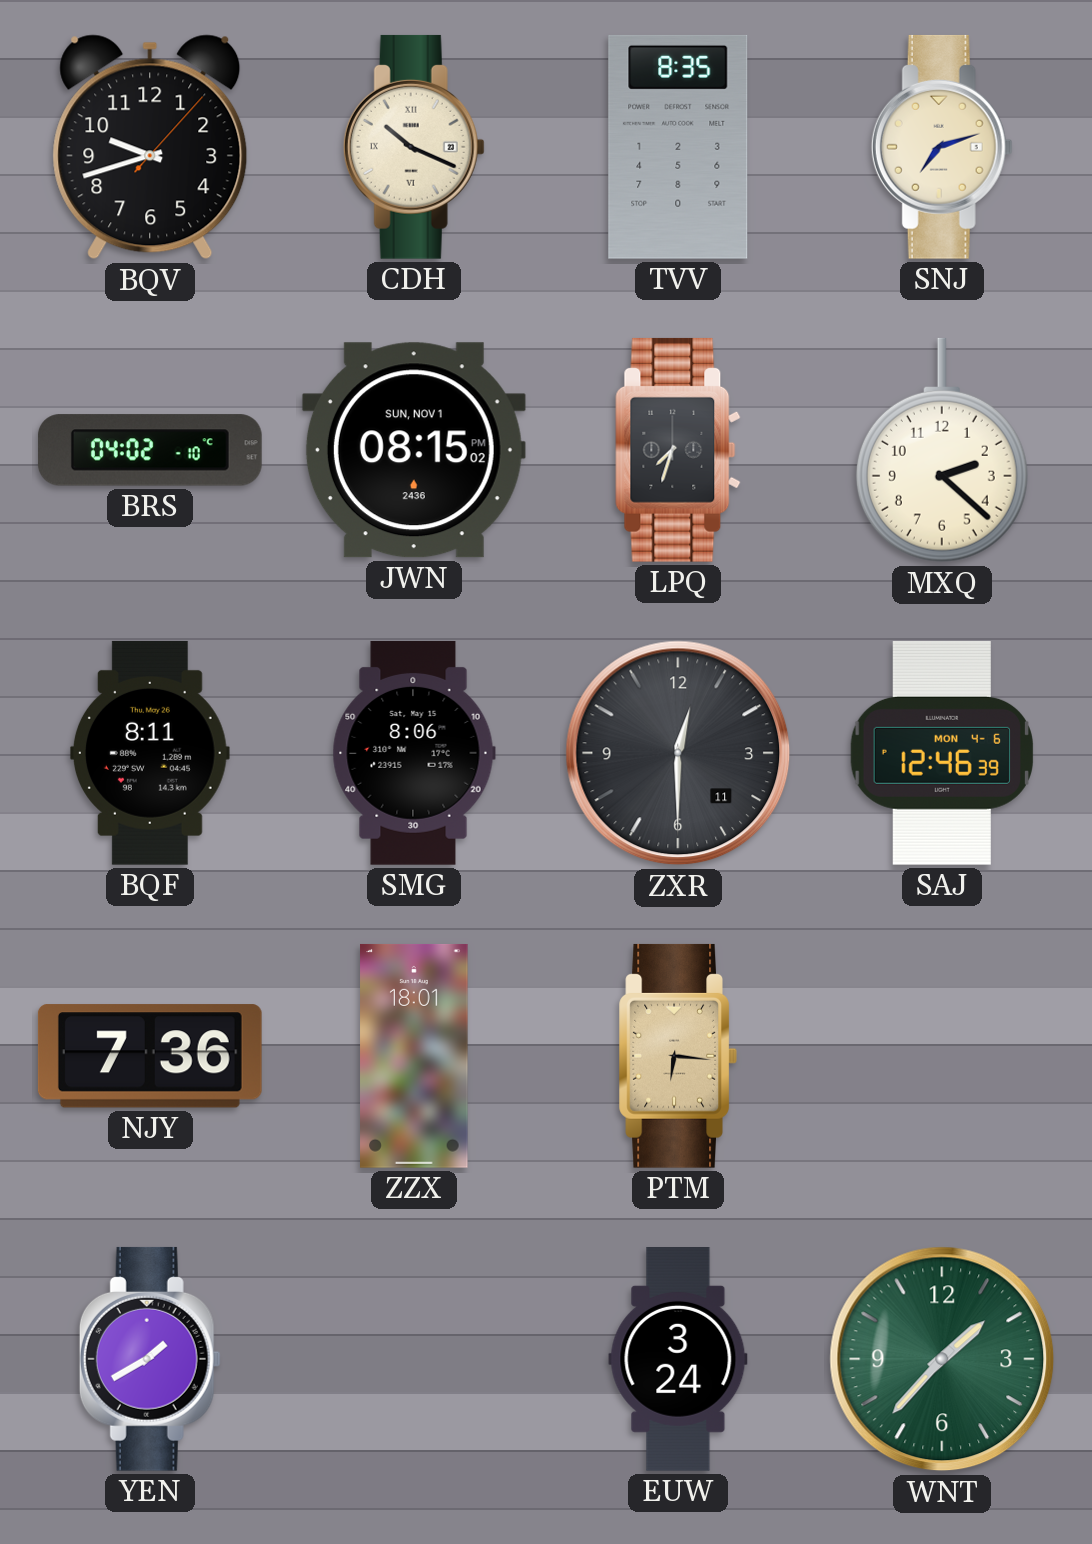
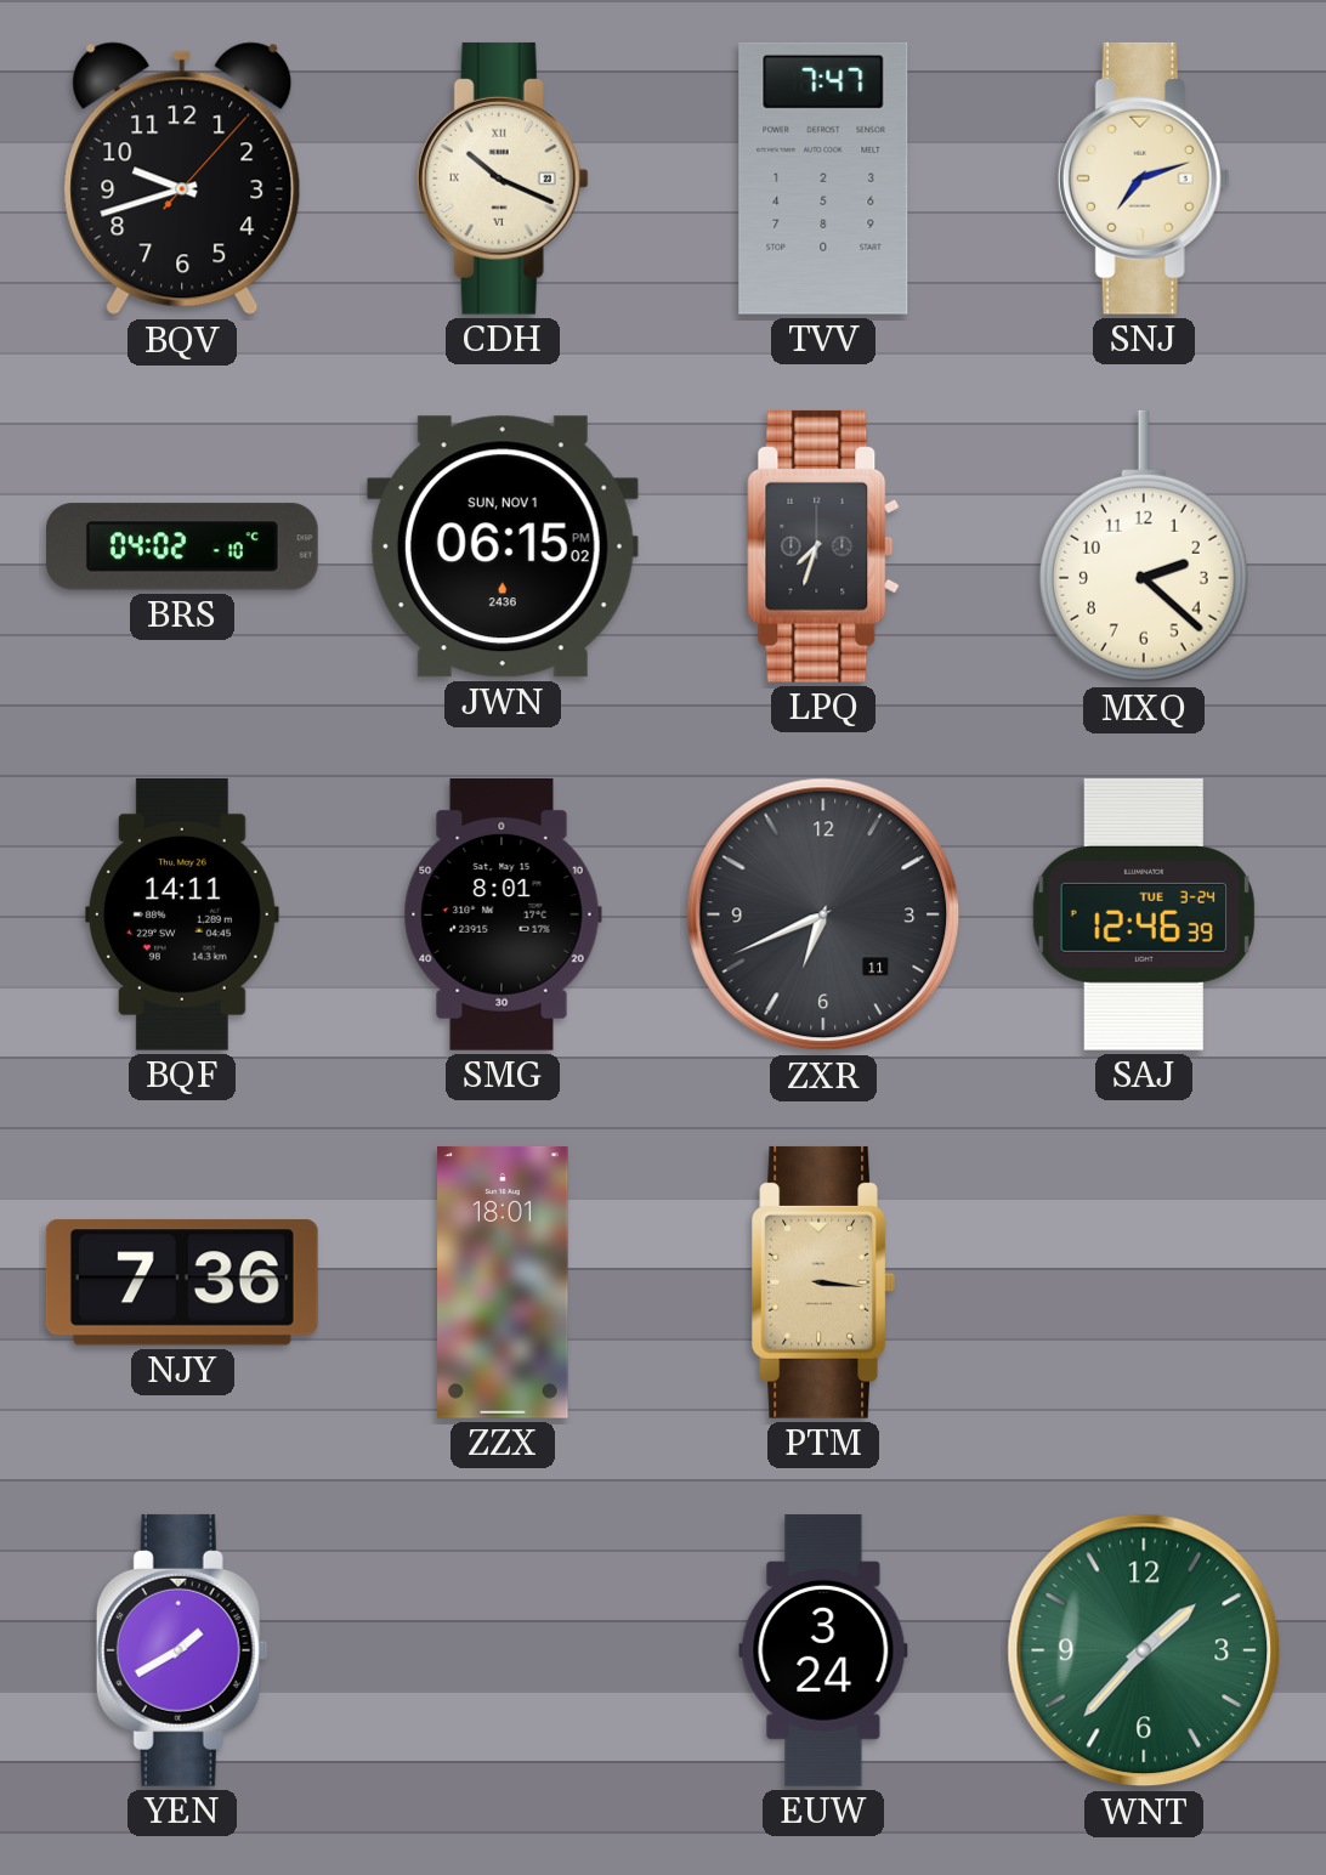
TVV: 8:35 -> 7:47
JWN: 08:15 -> 06:15
BQF: 8:11 -> 14:11
SMG: 8:06 -> 8:01
ZXR: 12:30 -> 6:41
SAJ date: MON 4-6 -> TUE 3-24
PTM: 6:16 -> 3:16
